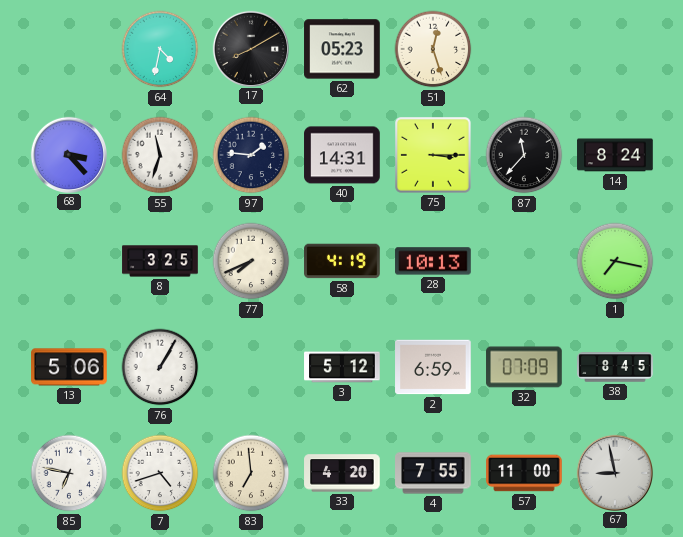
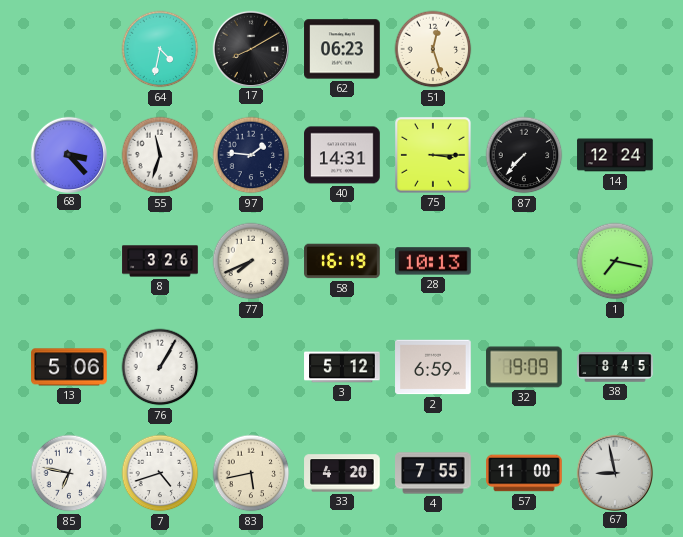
62: 05:23 -> 06:23
87: 11:37 -> 7:37
14: 8:24 -> 12:24
8: 3:25 -> 3:26
58: 4:19 -> 16:19
32: 07:09 -> 19:09
83: 6:59 -> 5:43
